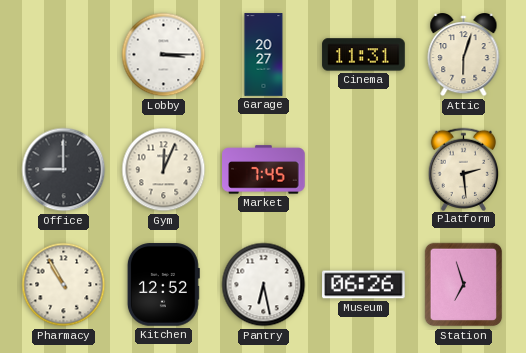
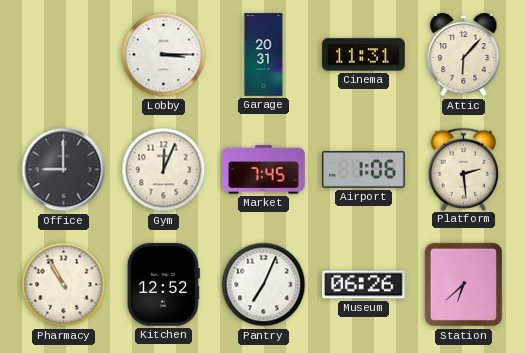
Garage: 20:27 -> 20:31
Attic: 6:03 -> 6:07
Airport: none -> 1:06
Pantry: 6:28 -> 7:04
Station: 6:57 -> 6:38
